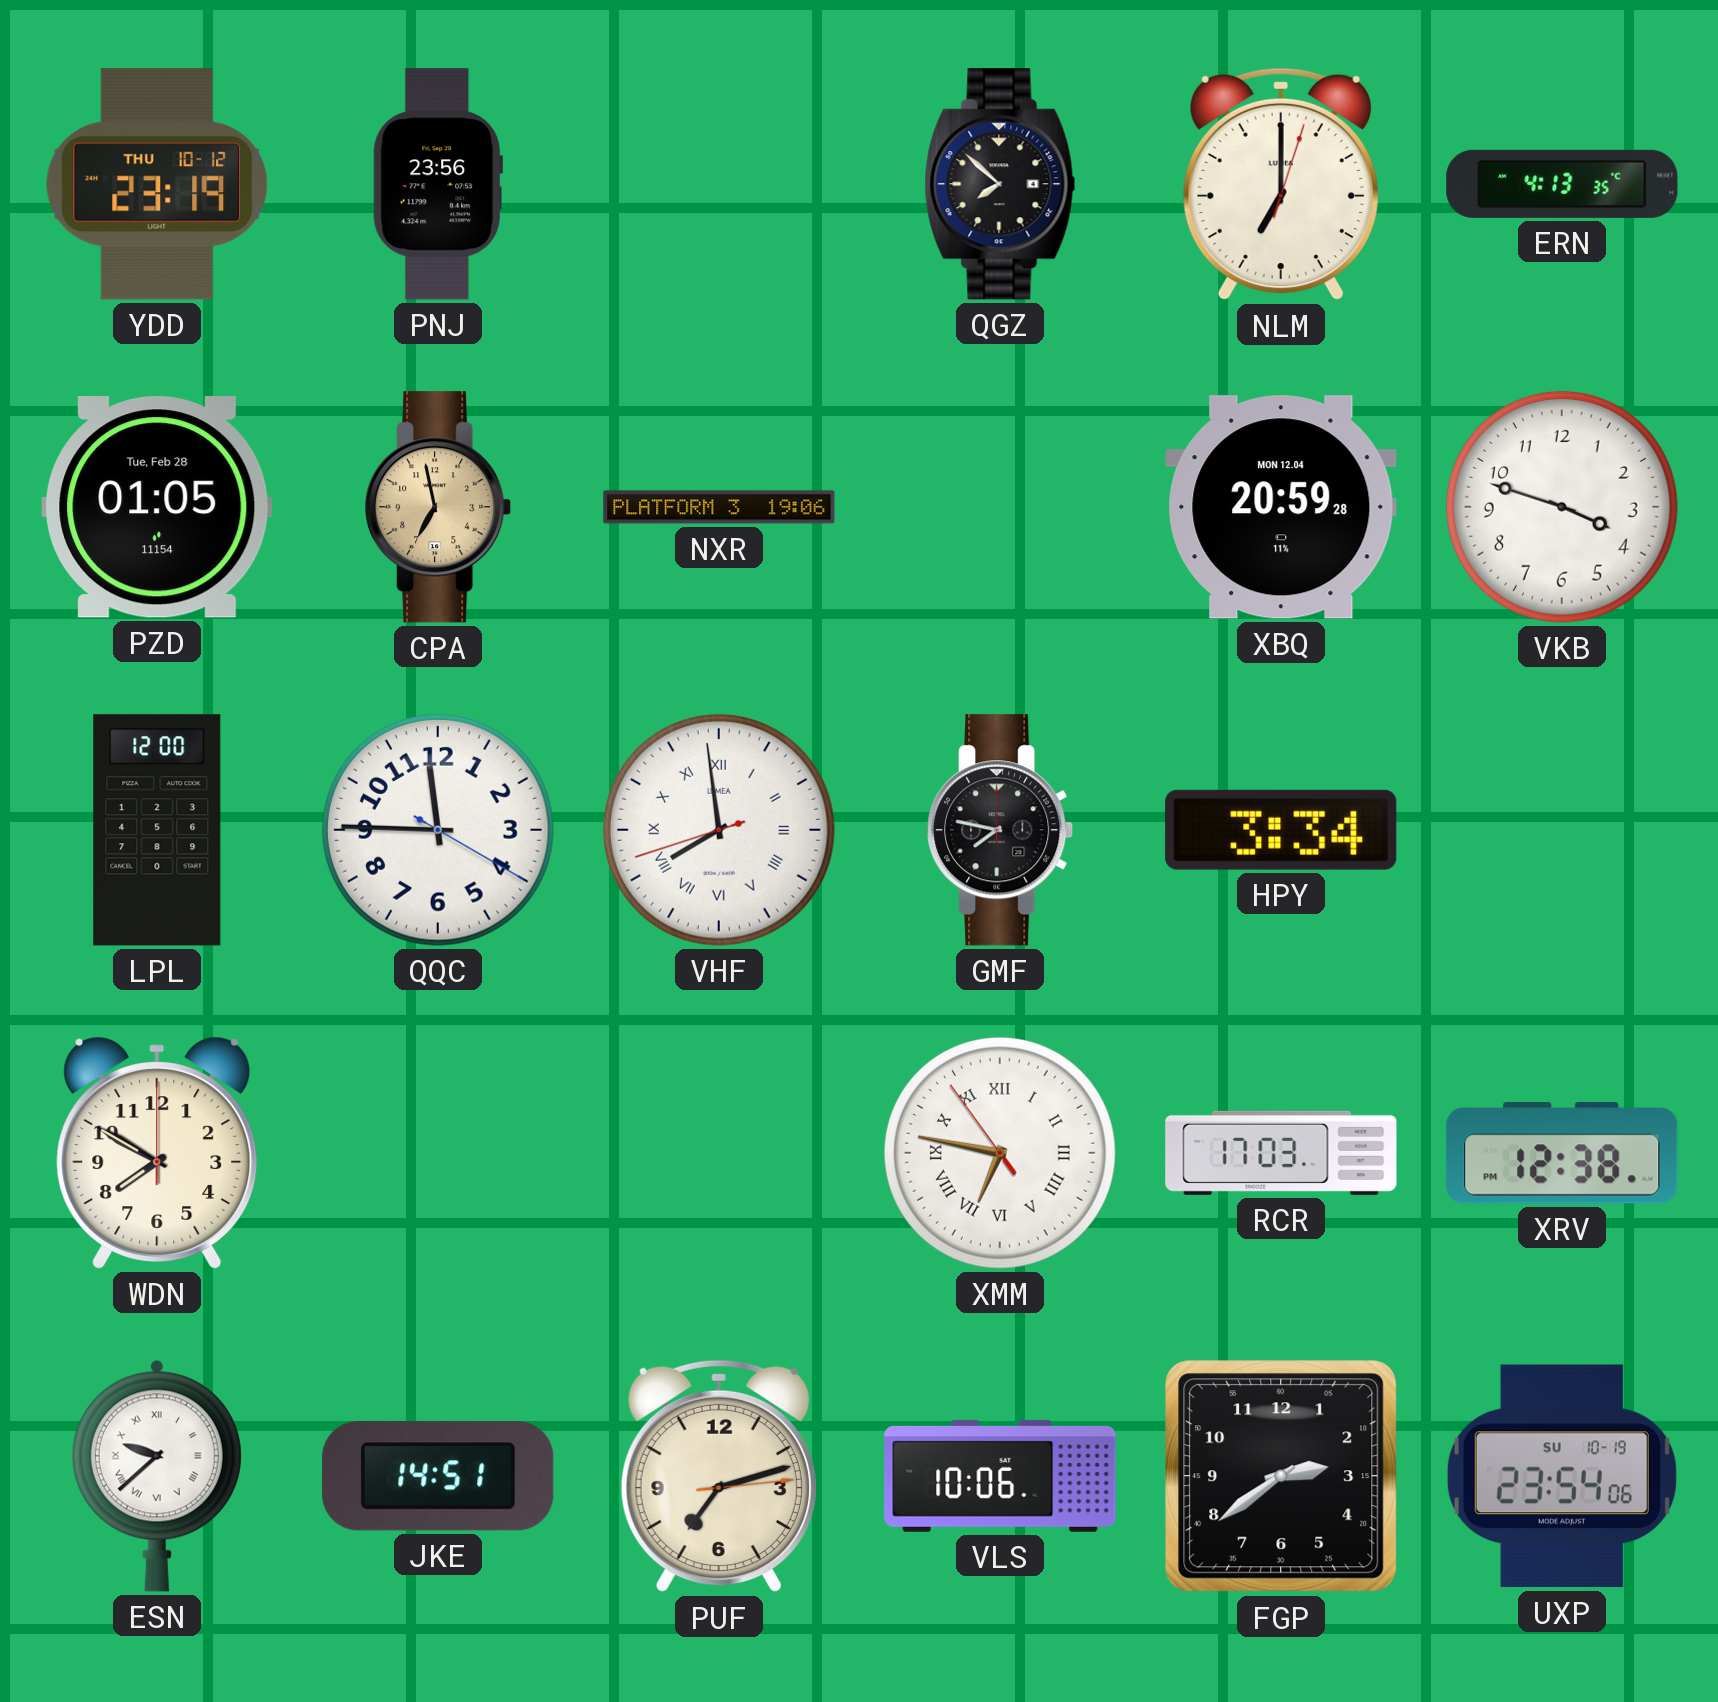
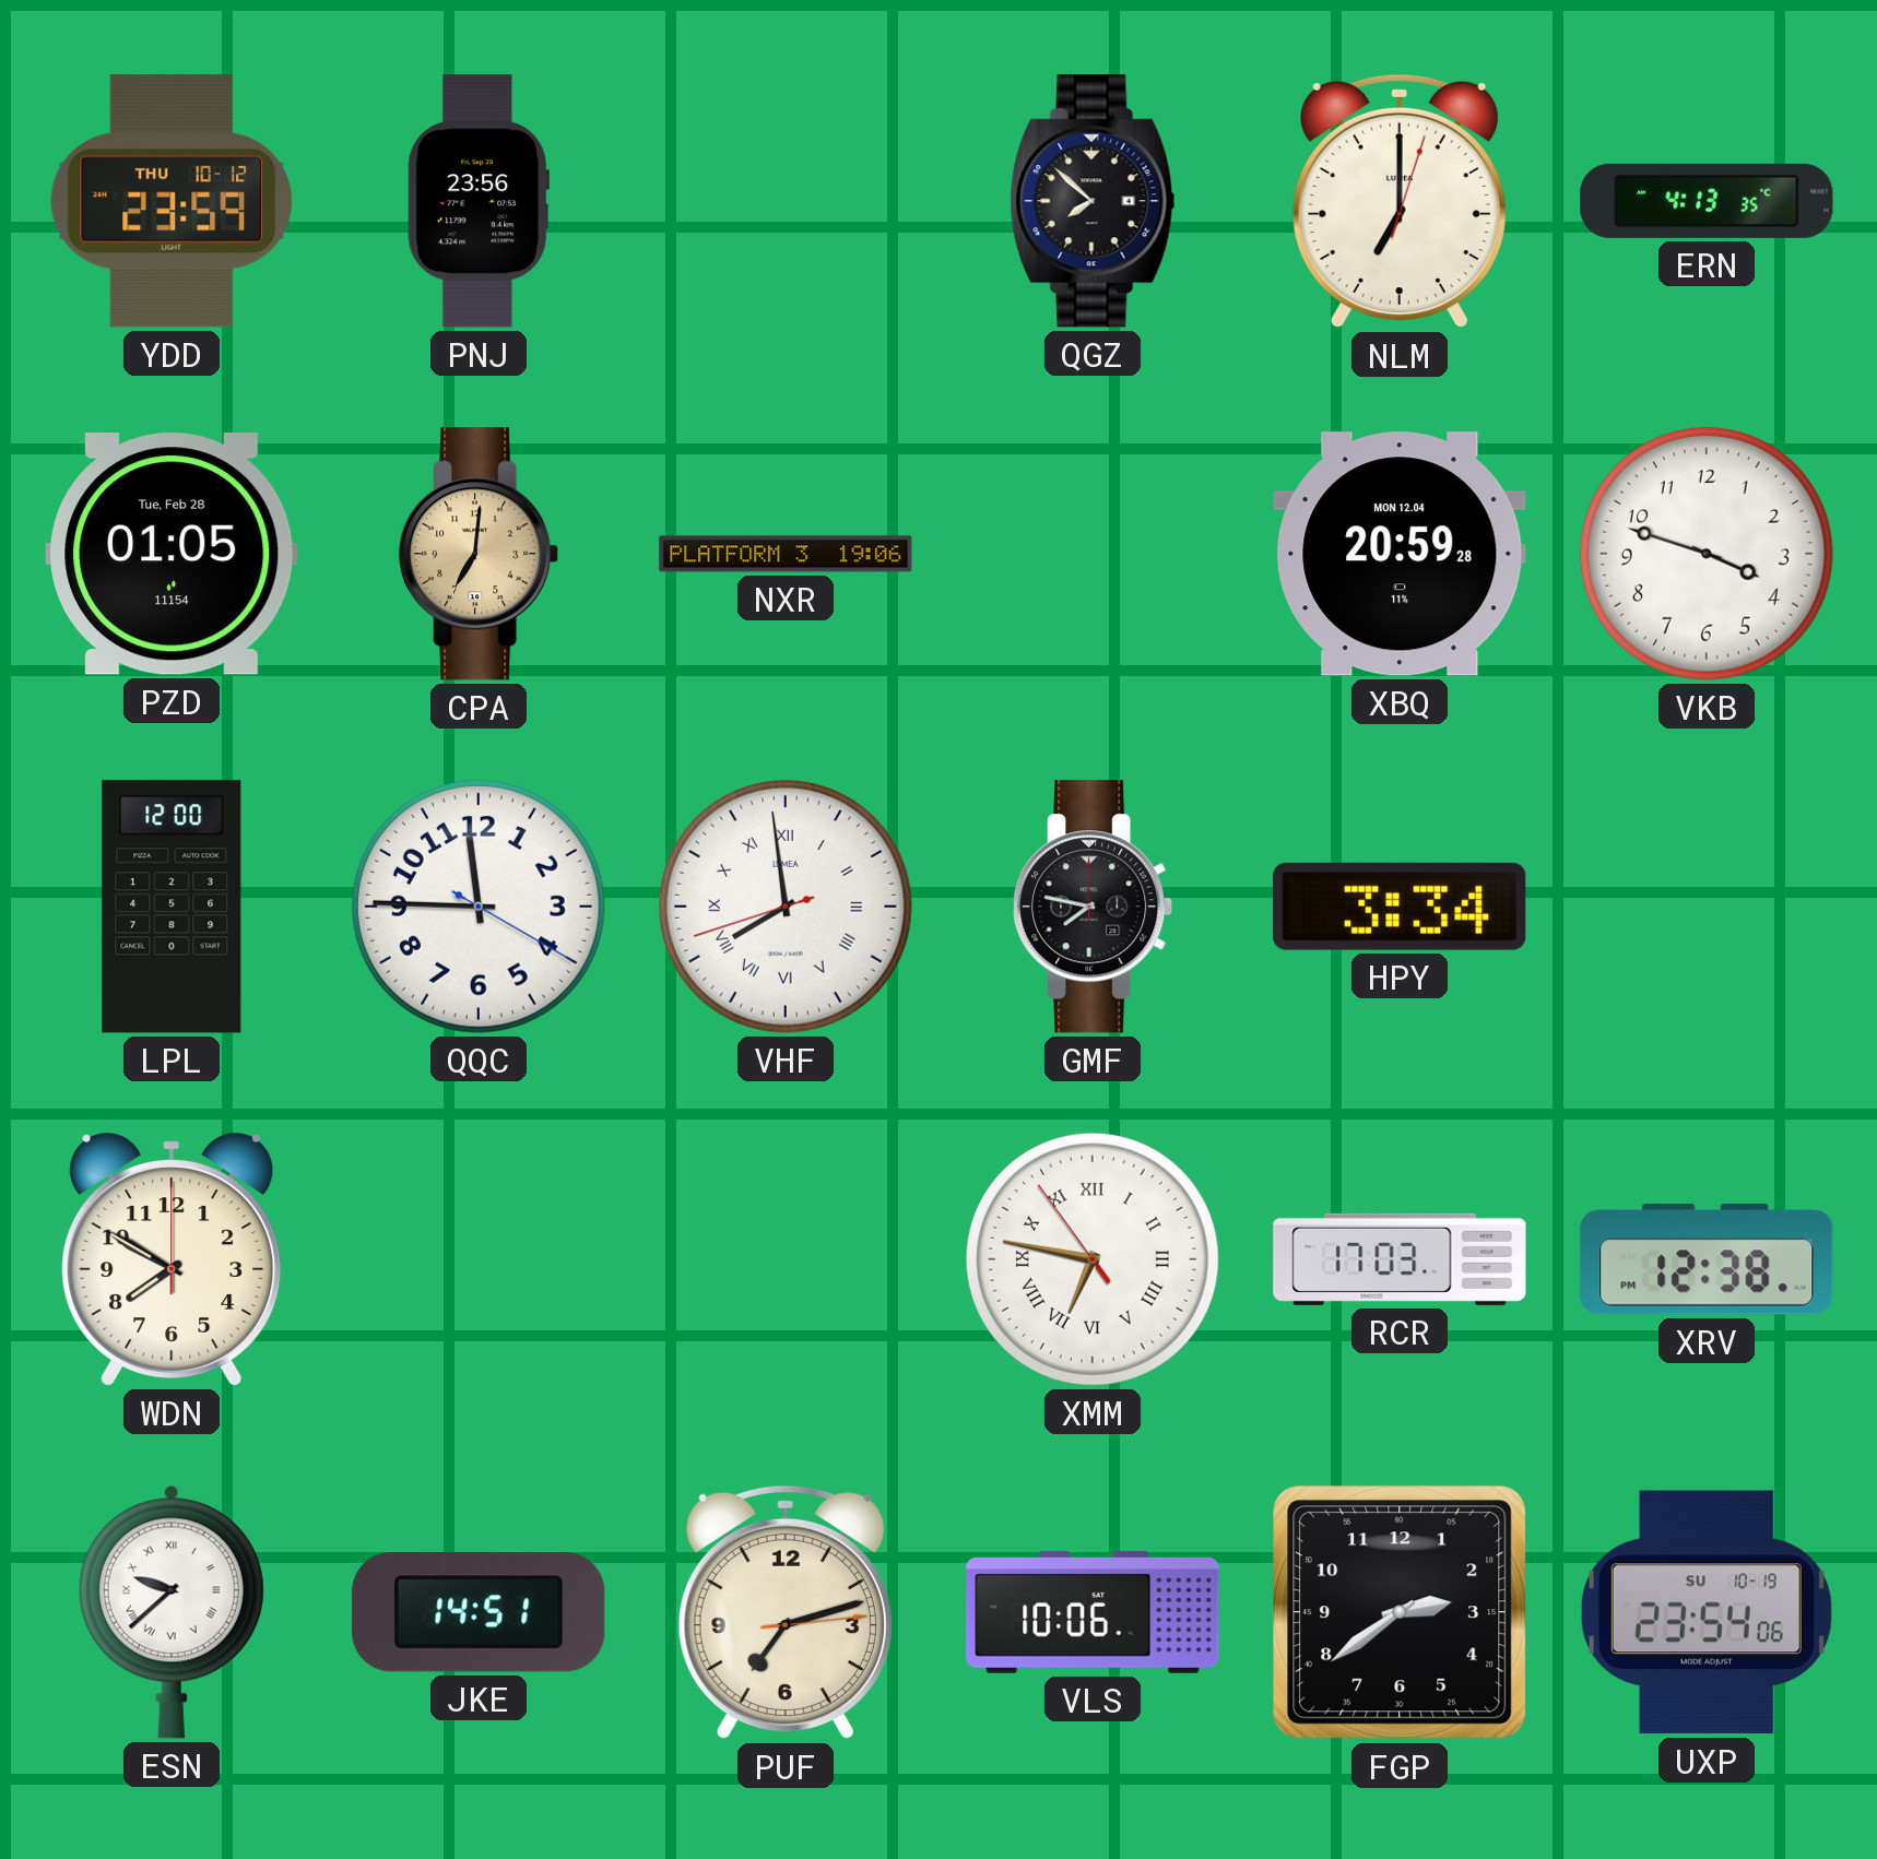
YDD: 23:19 -> 23:59
CPA: 6:58 -> 7:01
